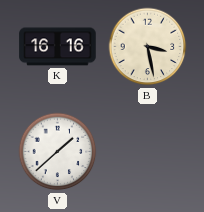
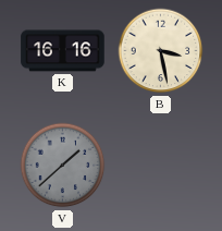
V dial: white -> grey
